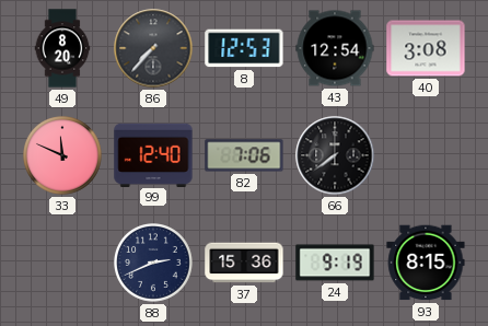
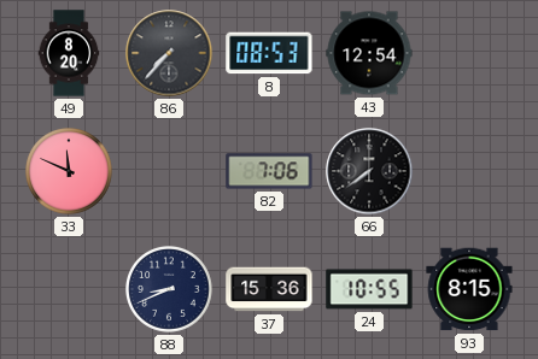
8: 12:53 -> 08:53
40: 3:08 -> none
99: 12:40 -> none
88: 2:41 -> 8:41
24: 9:19 -> 10:55
